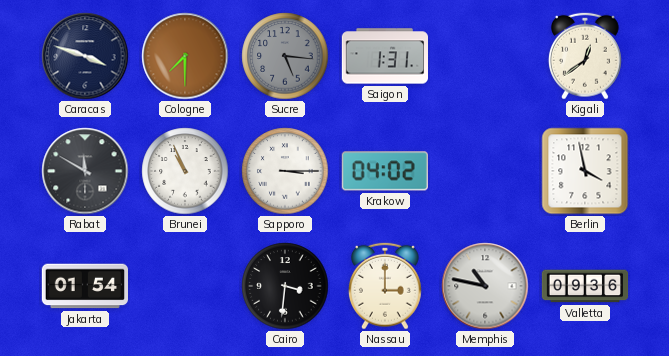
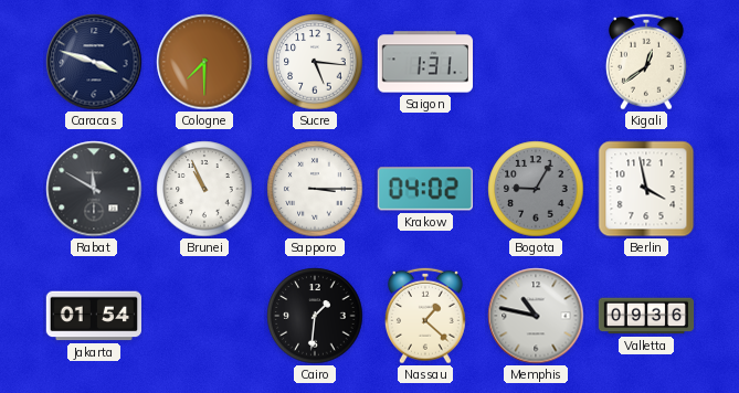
Sucre dial: grey -> white
Bogota: none -> 9:05
Cairo: 3:31 -> 1:31
Nassau: 3:00 -> 1:22
